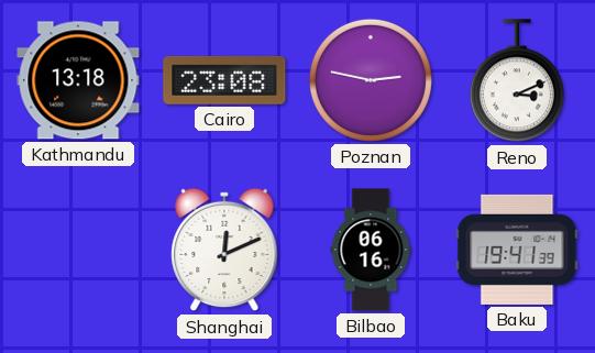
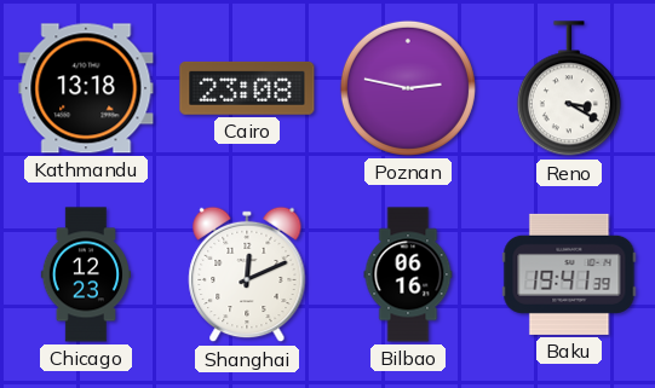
Reno: 3:11 -> 3:20
Chicago: none -> 12:23
